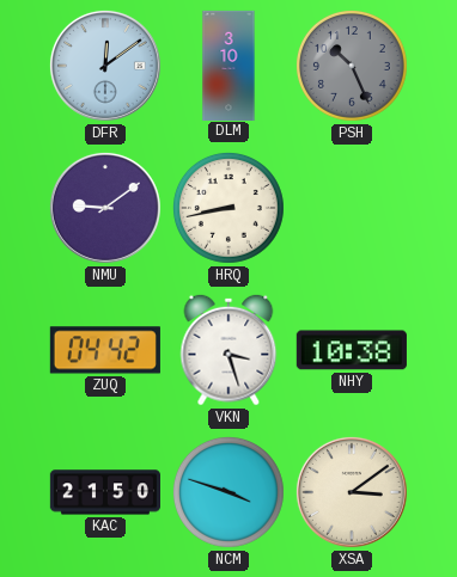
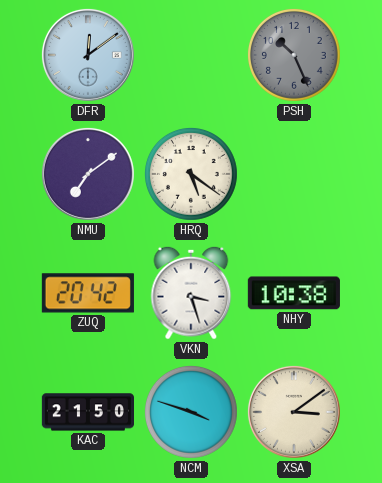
DLM: 3:10 -> none
NMU: 9:09 -> 7:09
HRQ: 8:43 -> 5:21
ZUQ: 04:42 -> 20:42
